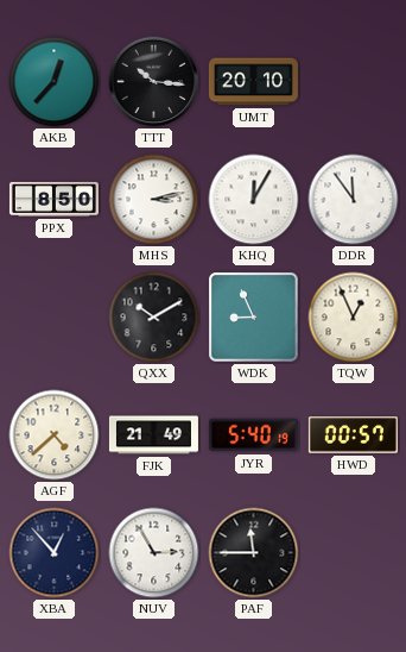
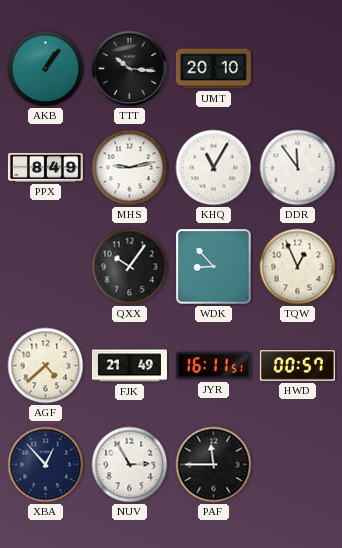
AKB: 12:37 -> 1:06
PPX: 8:50 -> 8:49
MHS: 3:13 -> 9:13
KHQ: 12:05 -> 11:05
QXX: 10:10 -> 10:06
WDK: 8:56 -> 8:53
JYR: 5:40 -> 16:11
